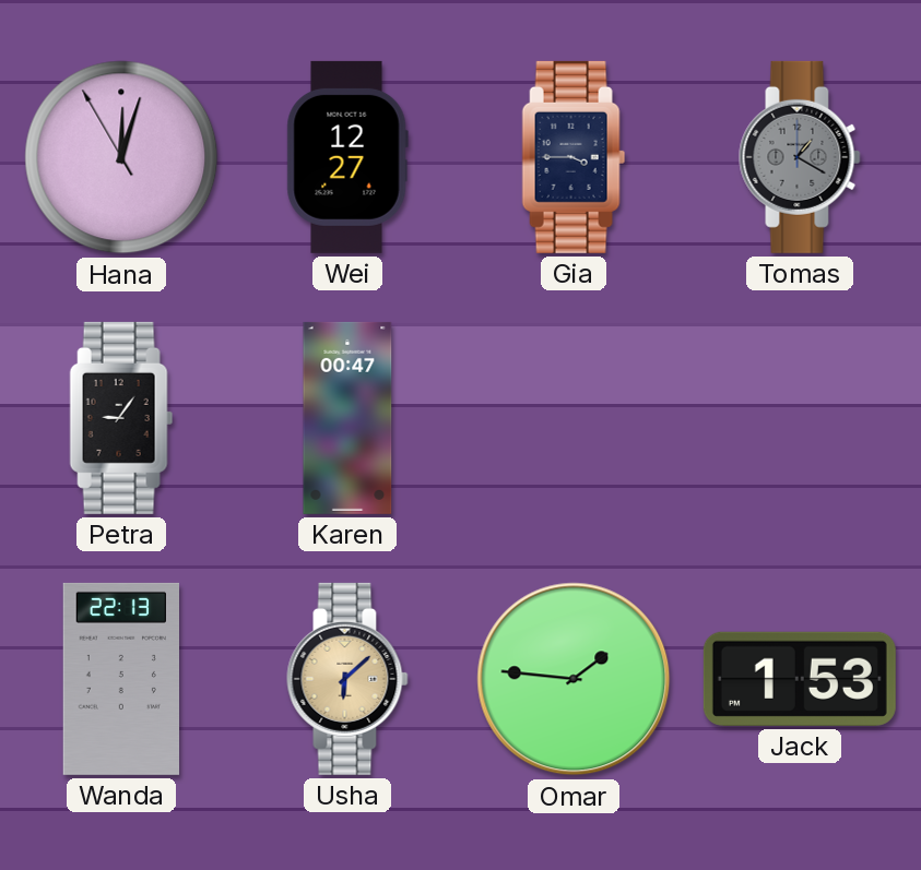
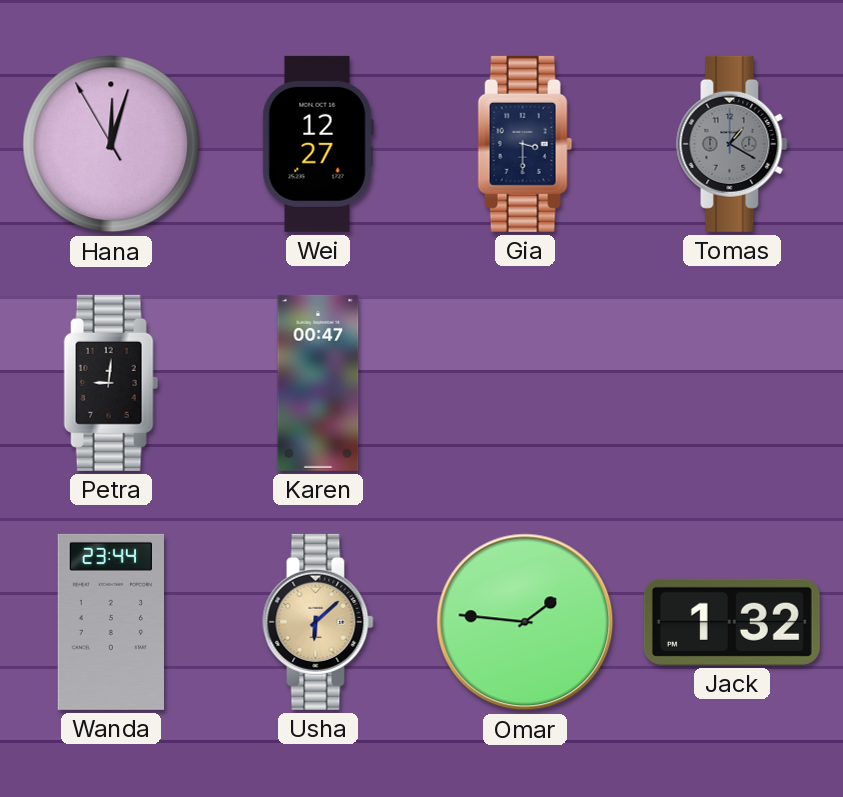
Gia: 3:45 -> 3:30
Petra: 9:06 -> 9:01
Wanda: 22:13 -> 23:44
Jack: 1:53 -> 1:32
